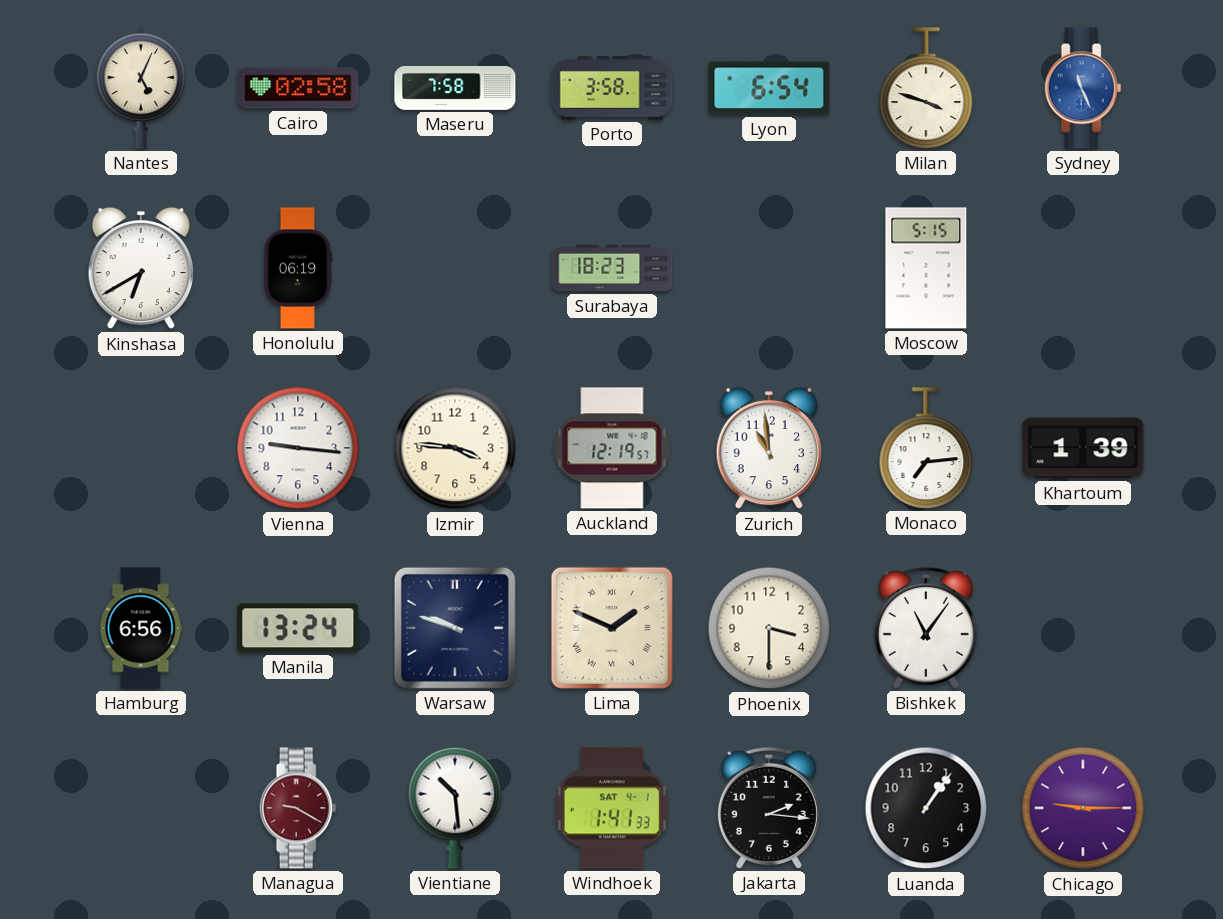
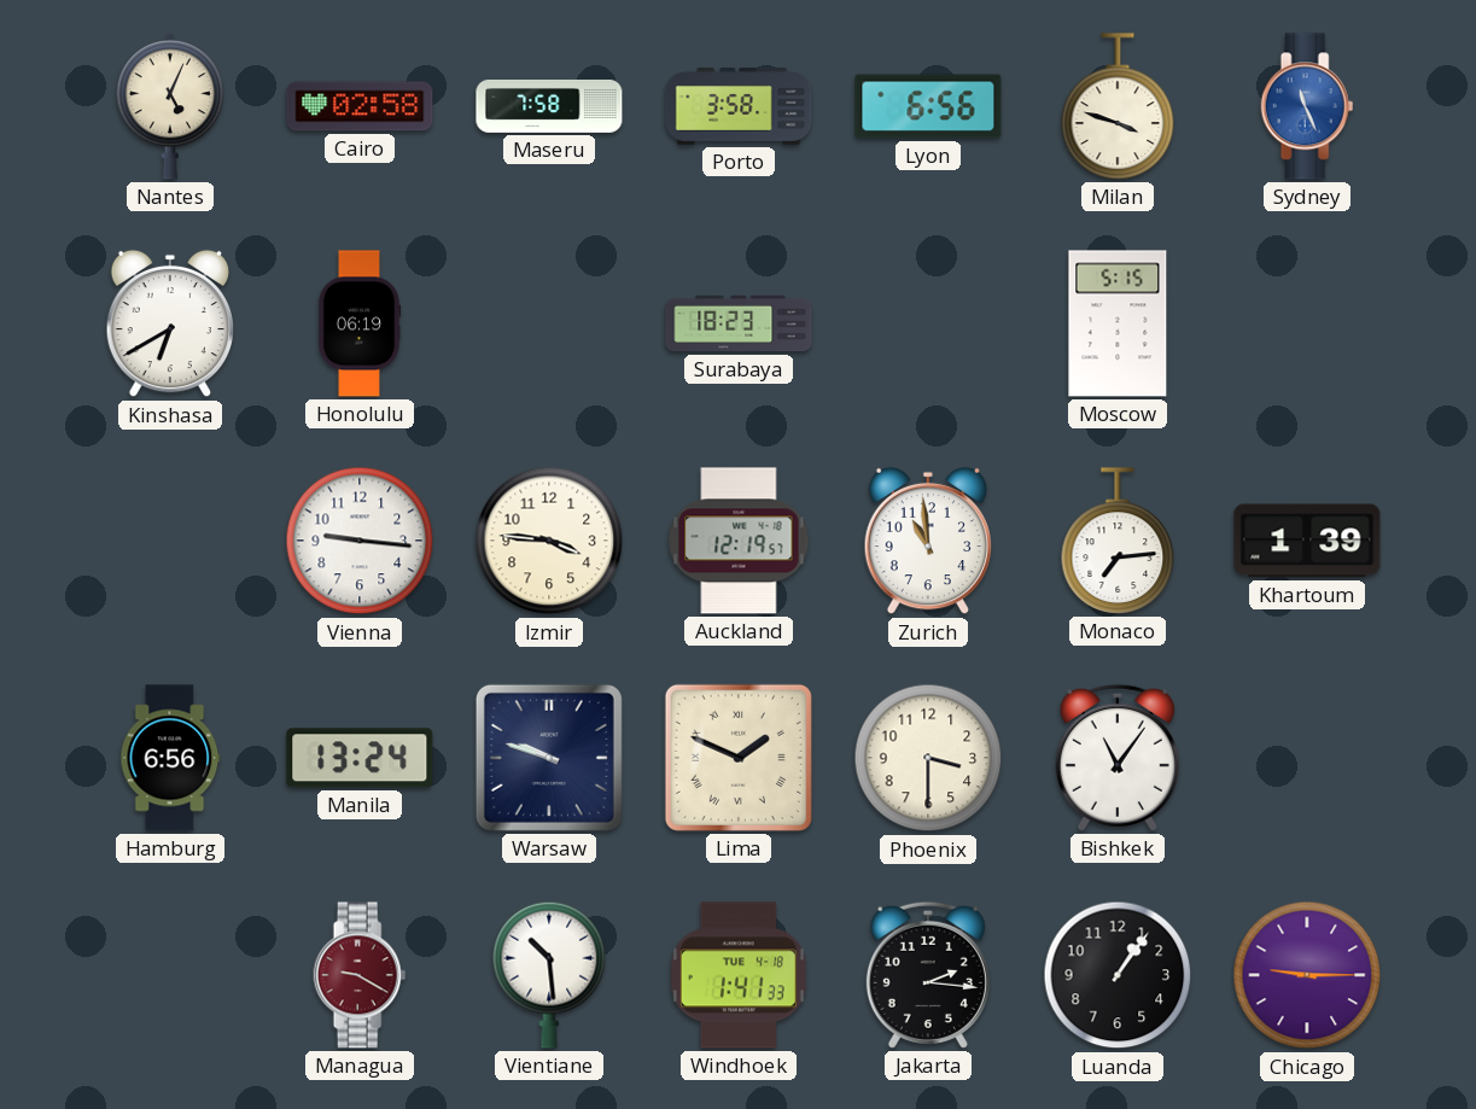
Lyon: 6:54 -> 6:56
Windhoek date: SAT 4-1 -> TUE 4-18
